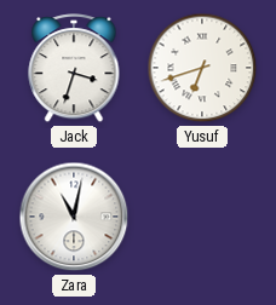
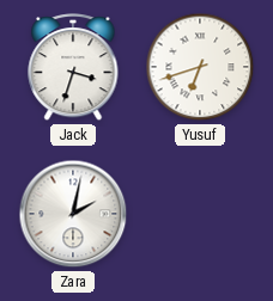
Zara: 11:02 -> 2:02
